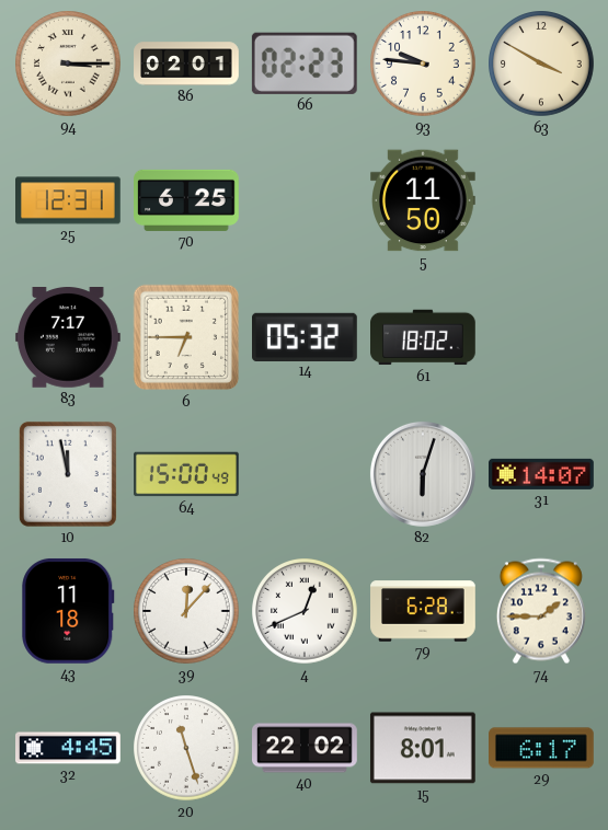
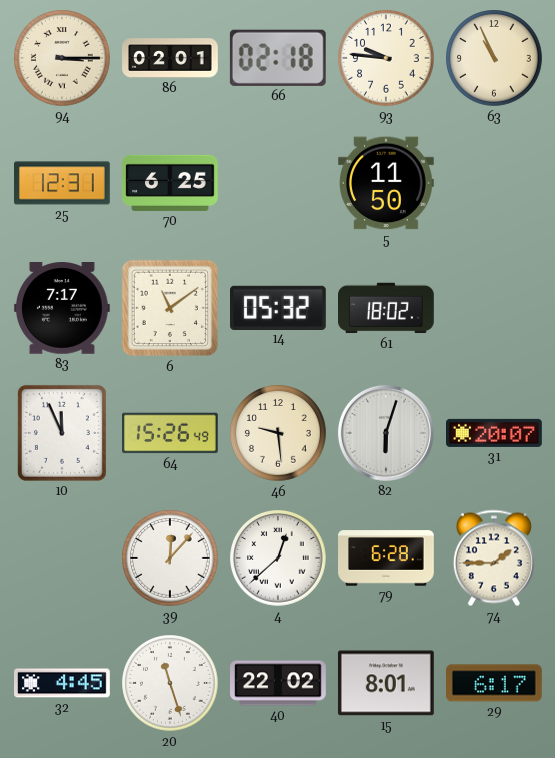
66: 02:23 -> 02:18
63: 3:50 -> 10:56
6: 6:45 -> 11:09
10: 11:58 -> 11:56
64: 15:00 -> 15:26
46: none -> 9:29
31: 14:07 -> 20:07
43: 11:18 -> none
4: 12:41 -> 12:38
